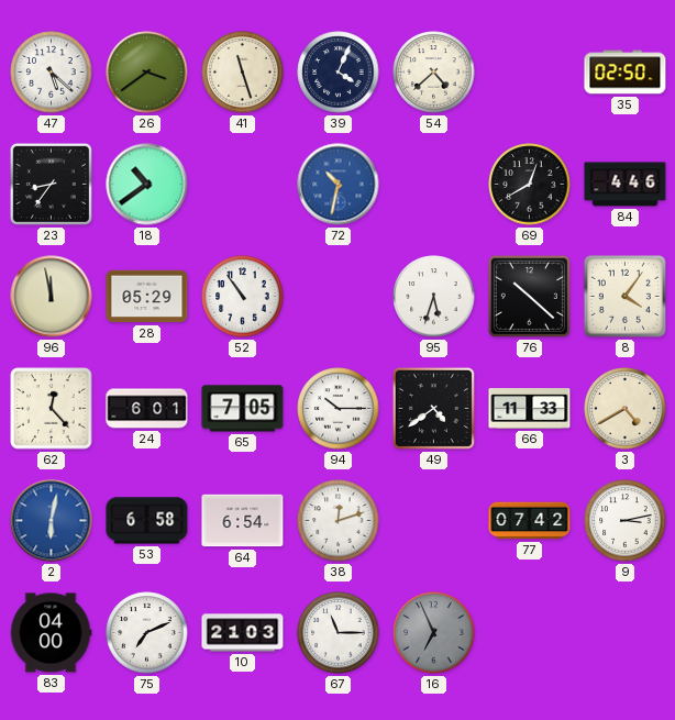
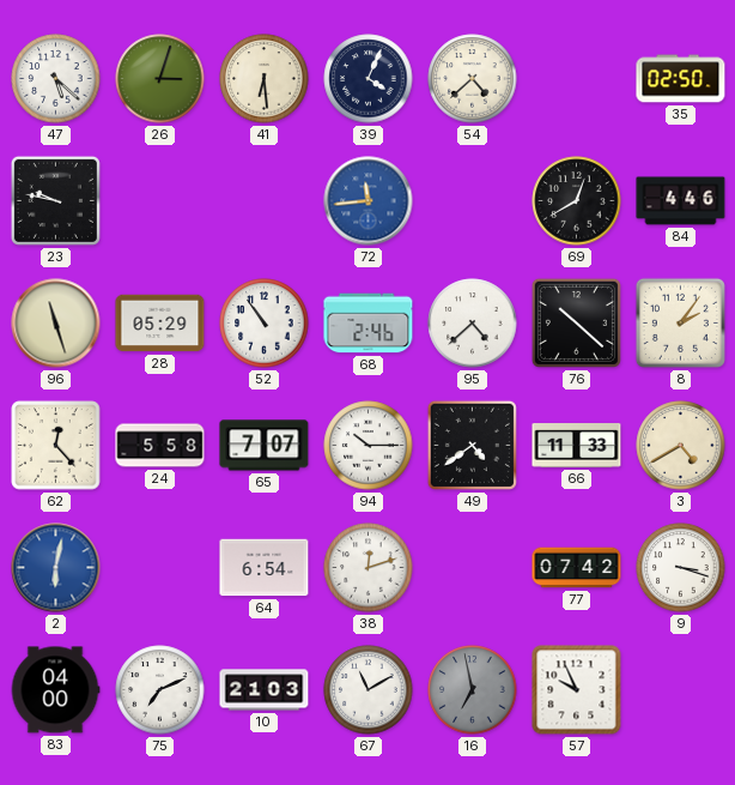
26: 3:39 -> 3:03
41: 11:27 -> 6:29
23: 8:36 -> 9:47
18: 10:39 -> none
72: 10:32 -> 11:44
96: 11:58 -> 11:27
68: none -> 2:46
95: 5:33 -> 4:38
8: 4:06 -> 2:06
24: 6:01 -> 5:58
65: 7:05 -> 7:07
53: 6:58 -> none
9: 3:13 -> 3:18
67: 11:15 -> 11:10
16: 6:56 -> 6:58
57: none -> 9:56
